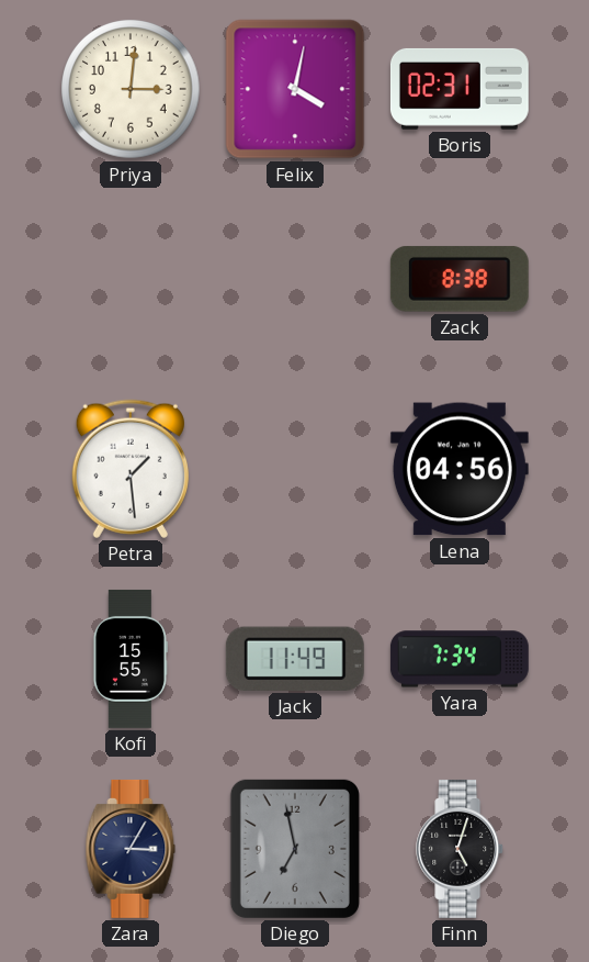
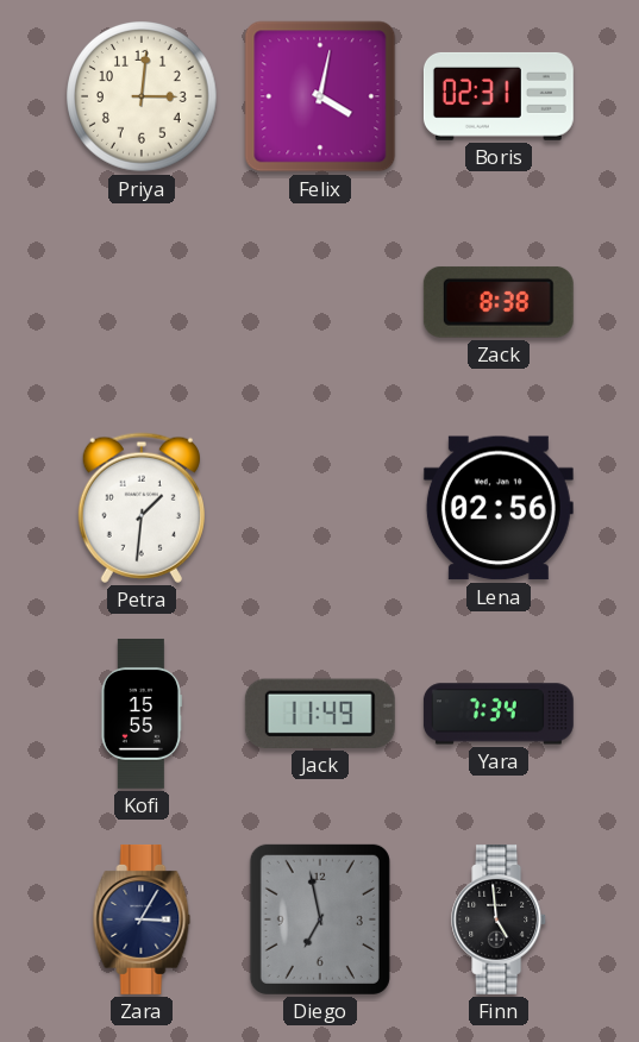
Petra: 1:29 -> 1:31
Lena: 04:56 -> 02:56
Finn: 5:03 -> 4:59
